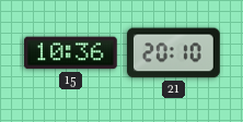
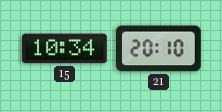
15: 10:36 -> 10:34
